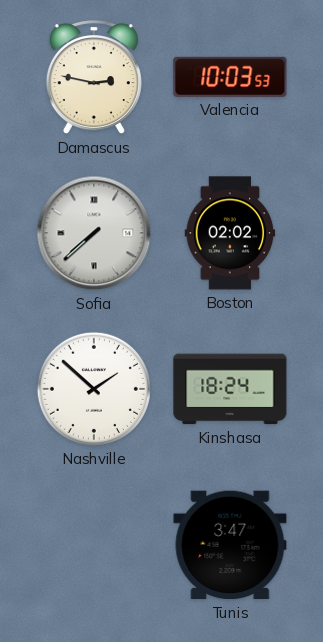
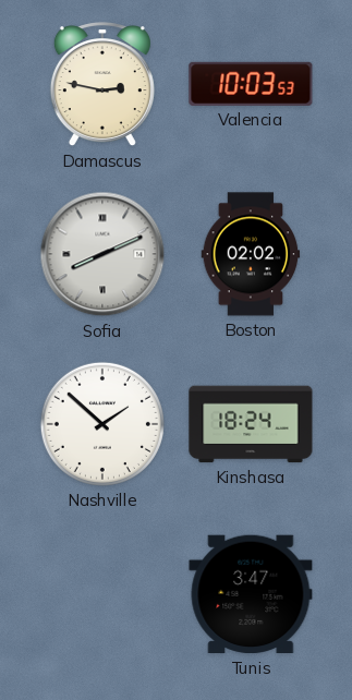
Sofia: 7:38 -> 8:11
